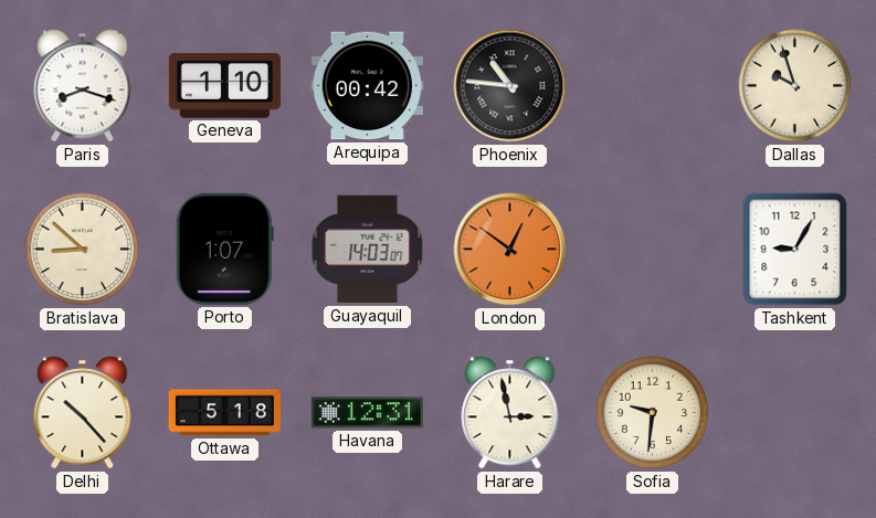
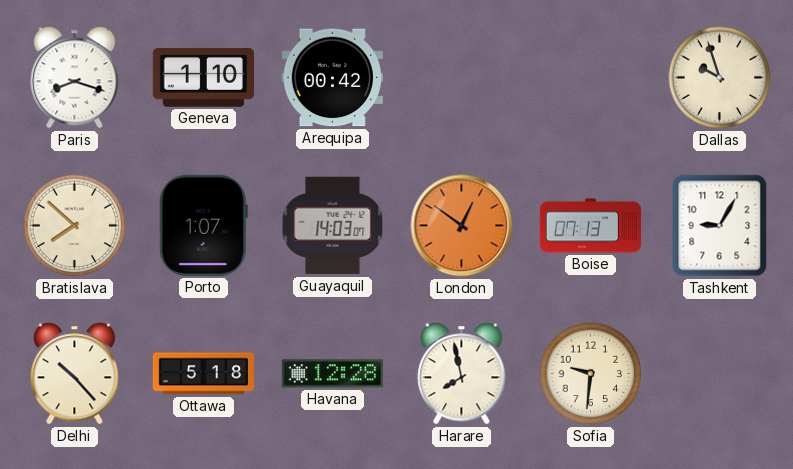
Phoenix: 10:46 -> none
Bratislava: 8:52 -> 7:52
Boise: none -> 07:13
Havana: 12:31 -> 12:28
Harare: 2:58 -> 7:58
